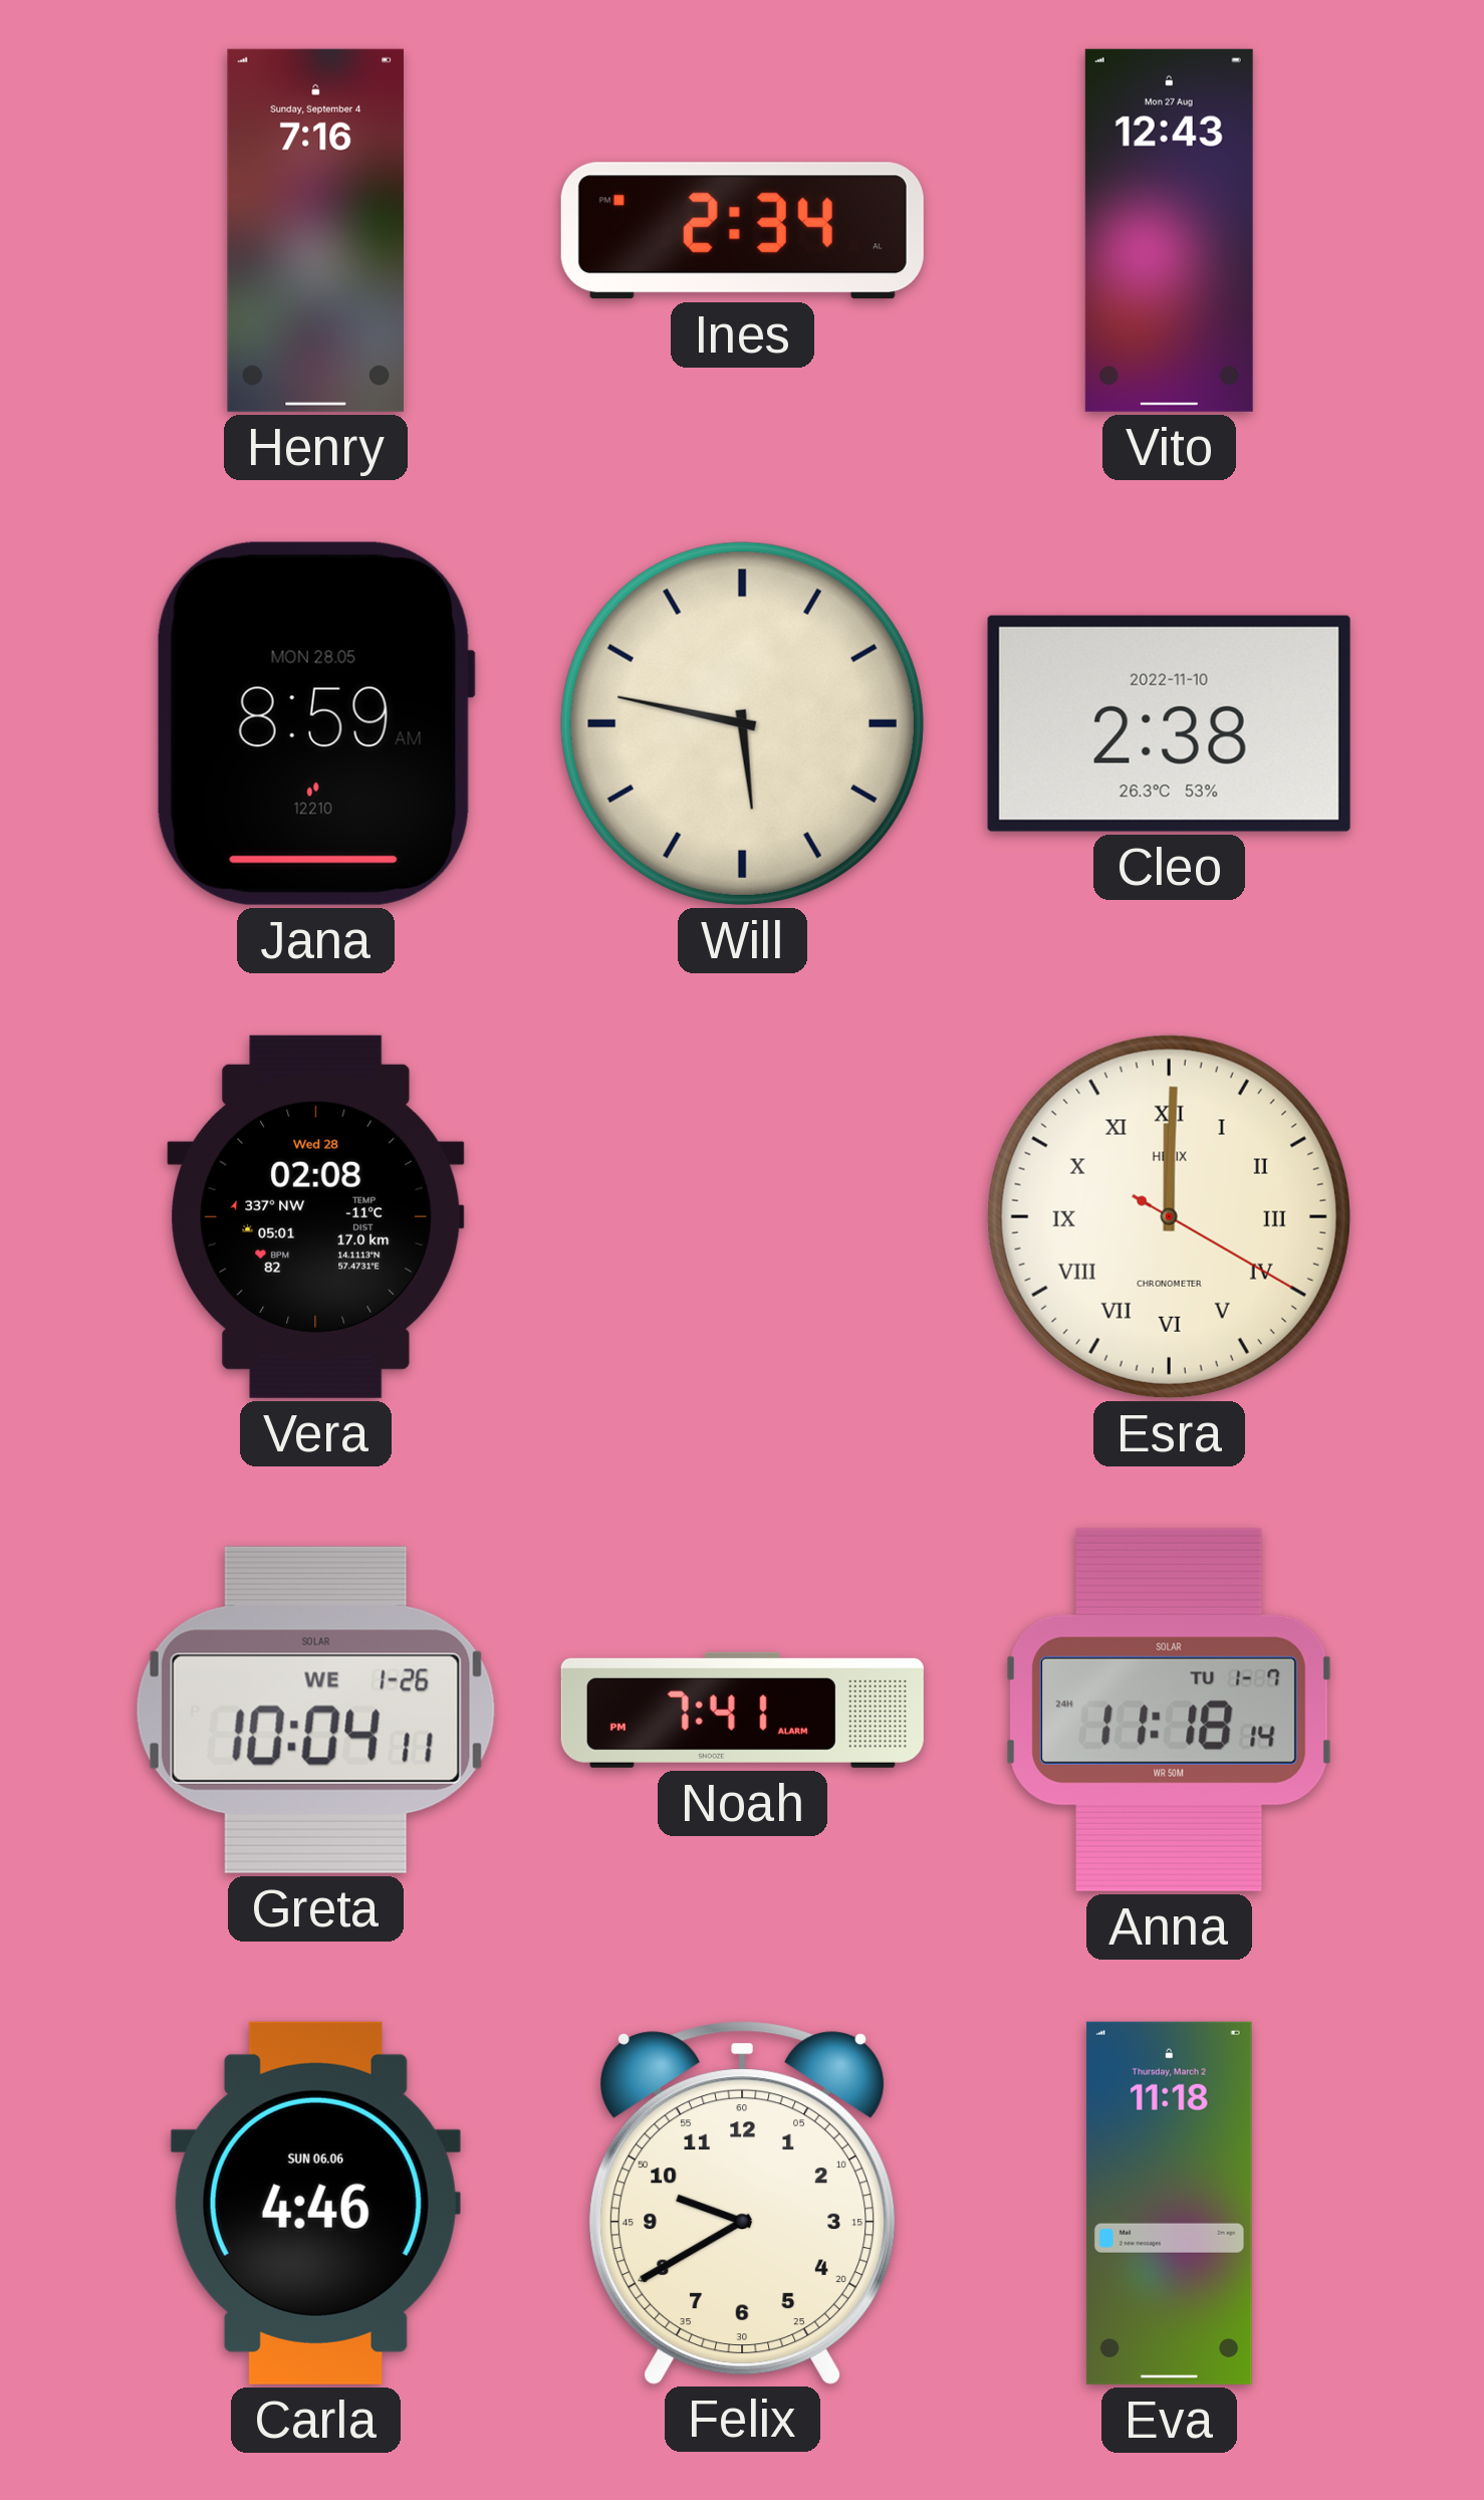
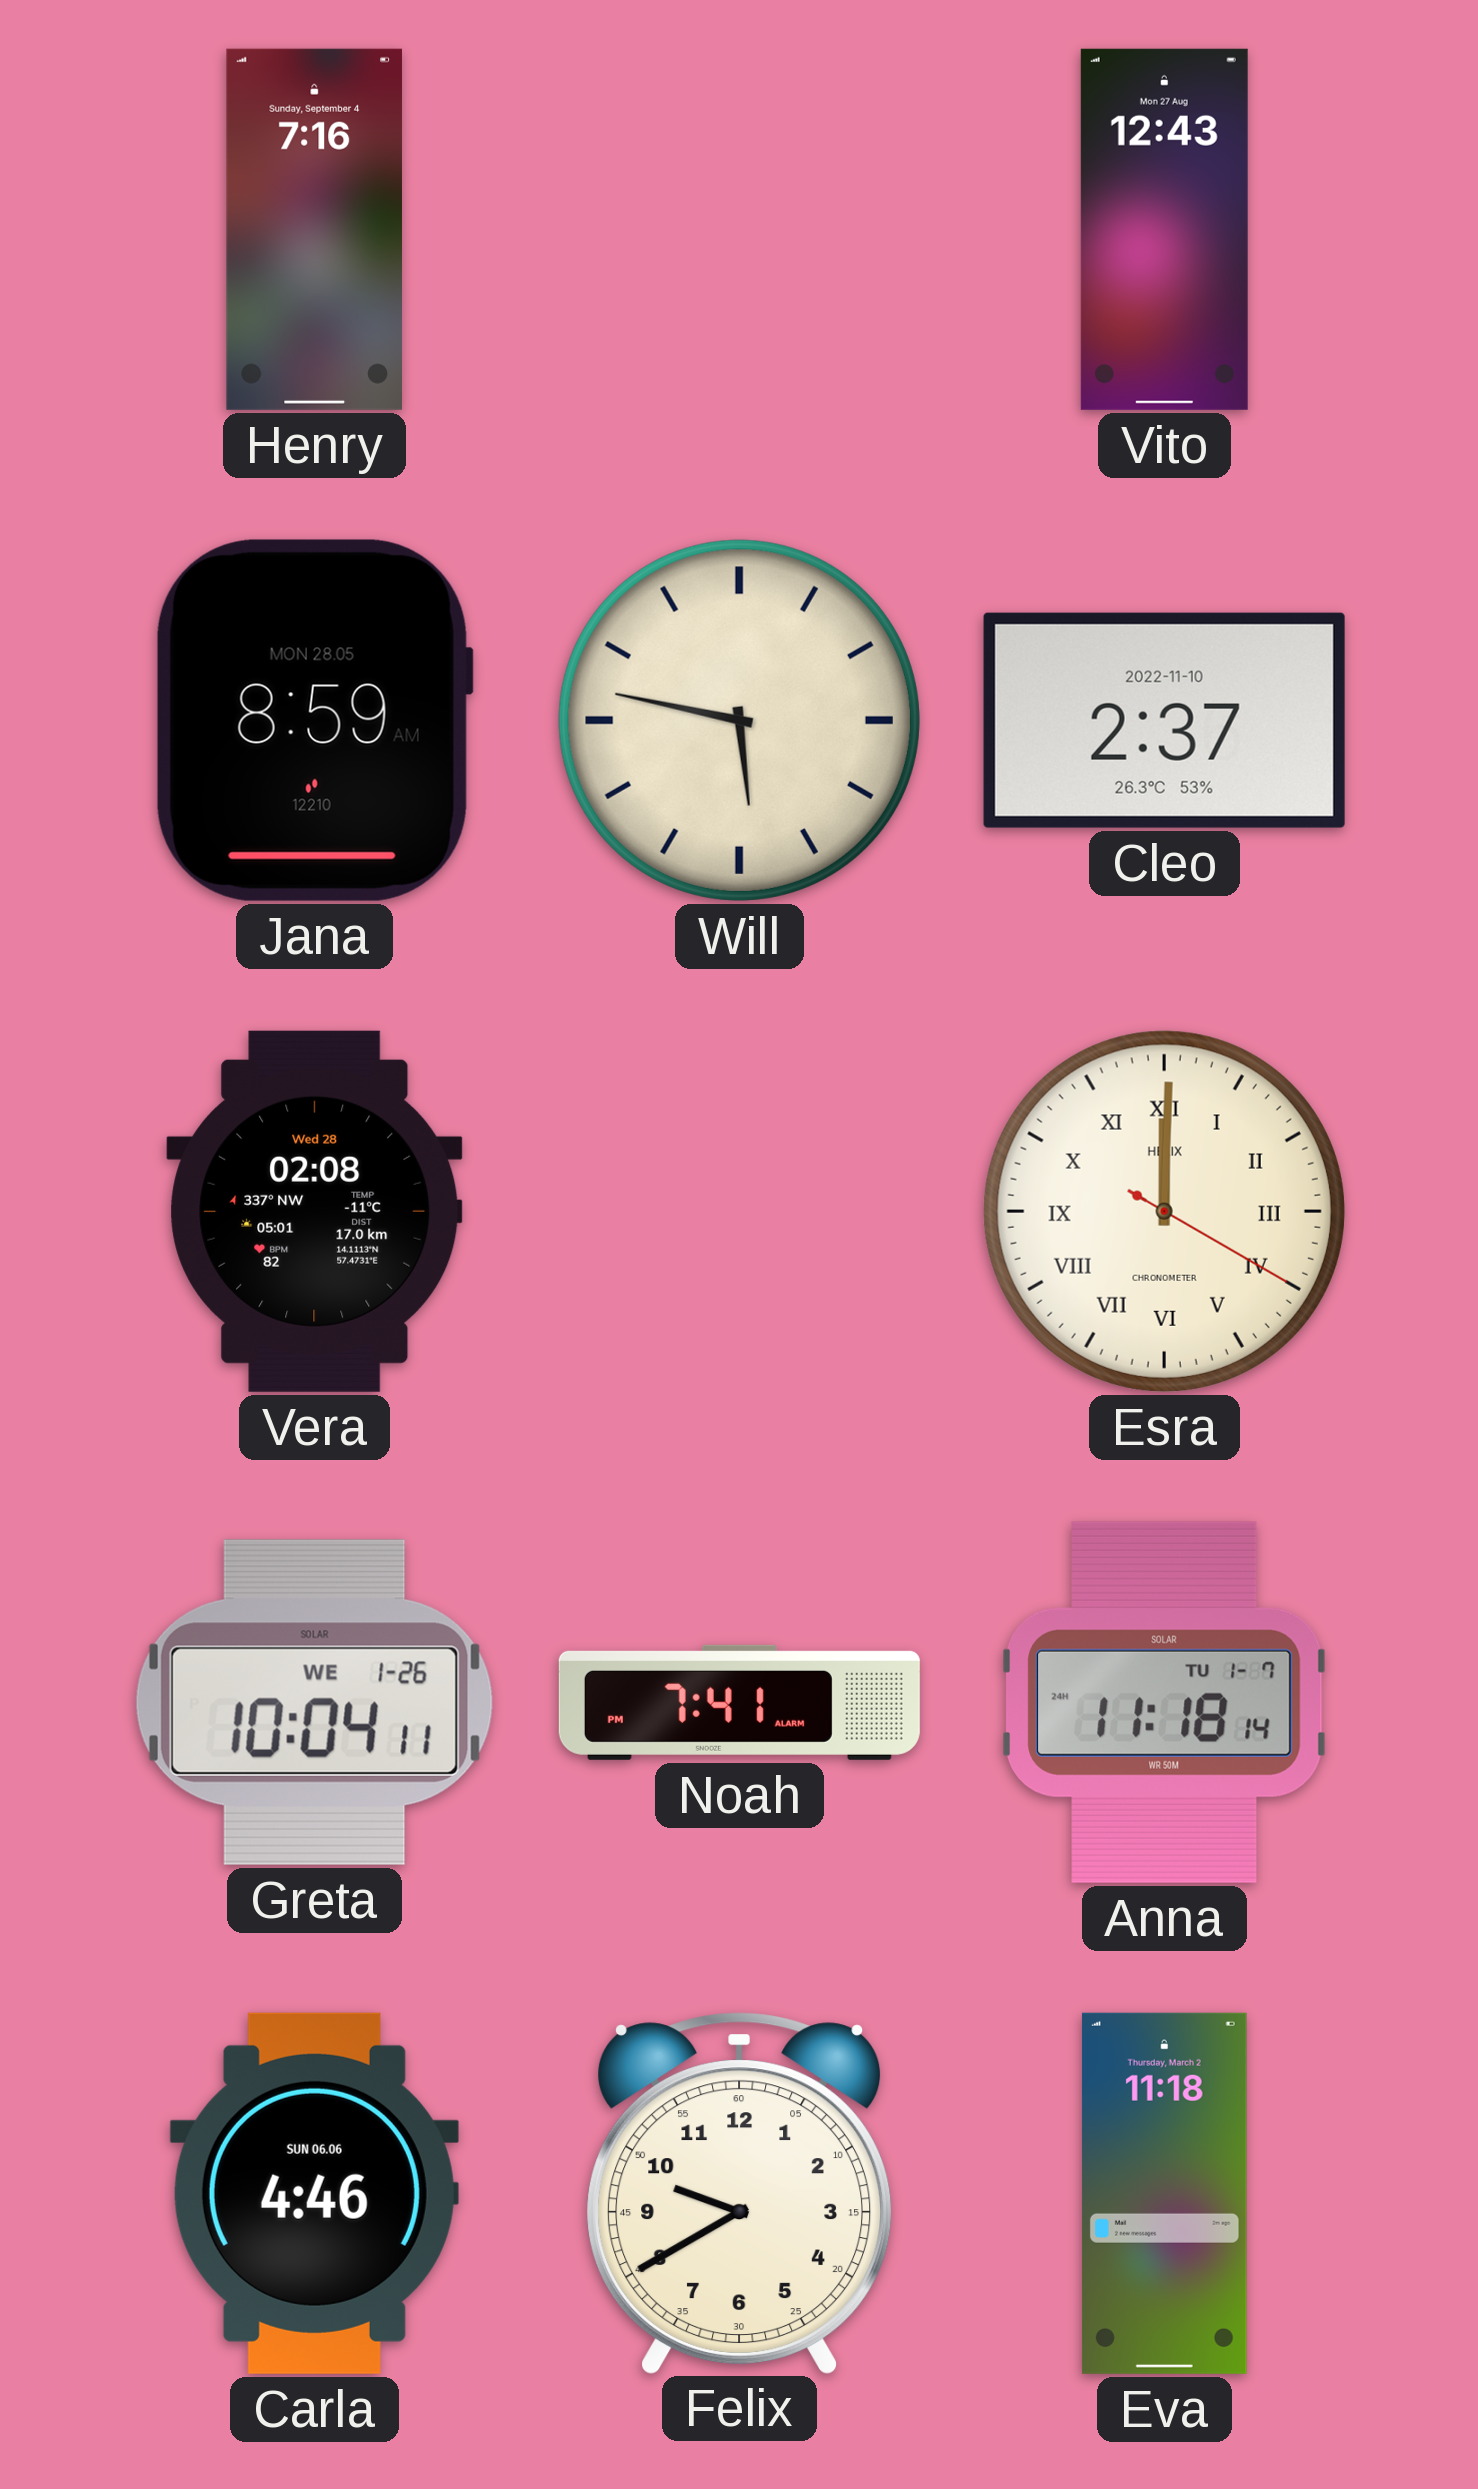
Ines: 2:34 -> none
Cleo: 2:38 -> 2:37
